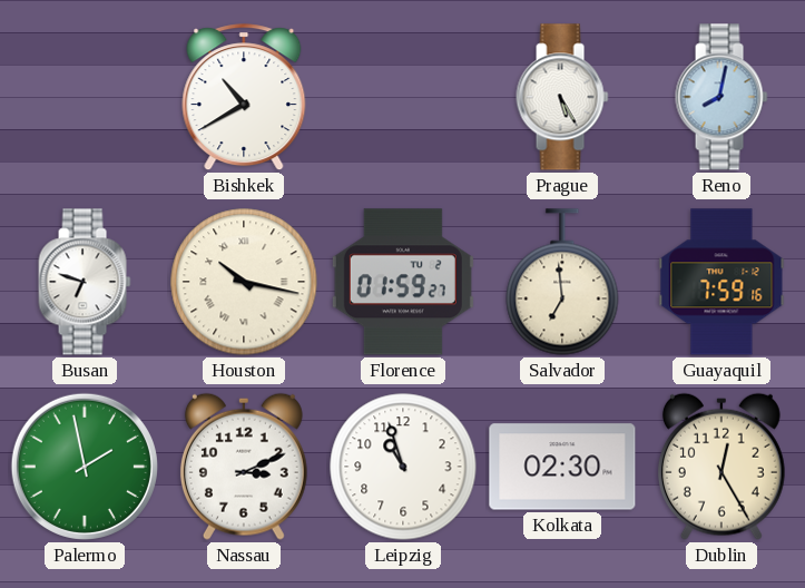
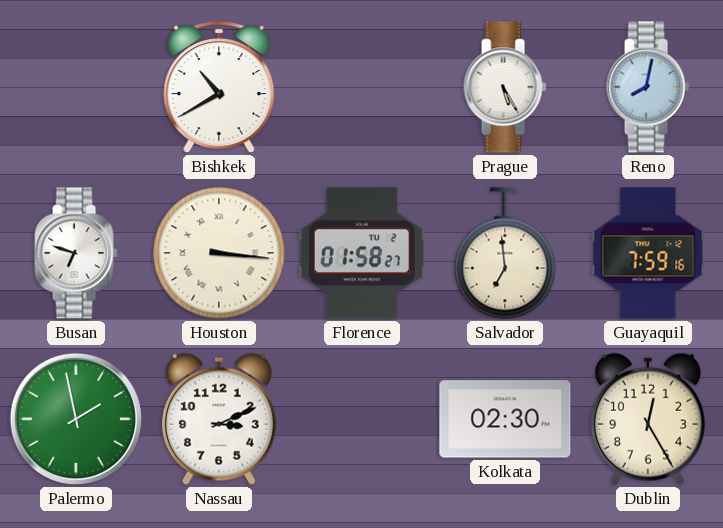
Houston: 10:17 -> 3:16
Florence: 01:59 -> 01:58
Leipzig: 10:57 -> none
